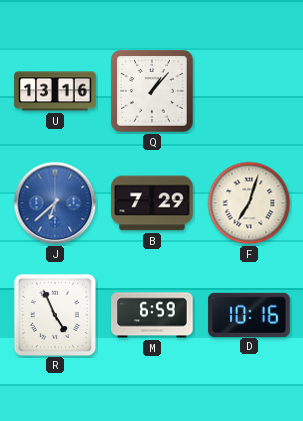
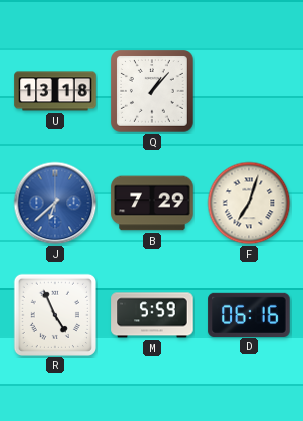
U: 13:16 -> 13:18
M: 6:59 -> 5:59
D: 10:16 -> 06:16
